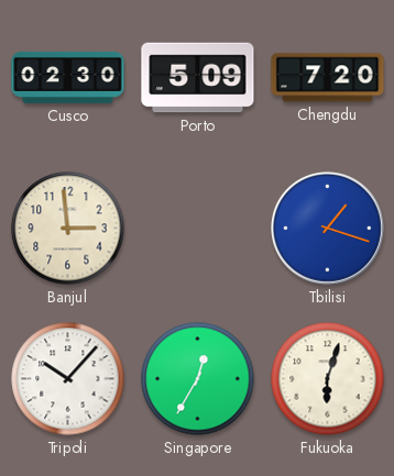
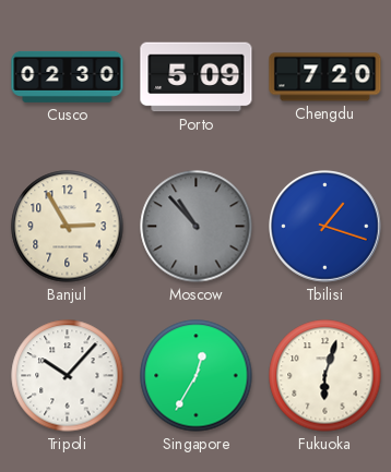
Banjul: 2:59 -> 2:55
Moscow: none -> 10:53
